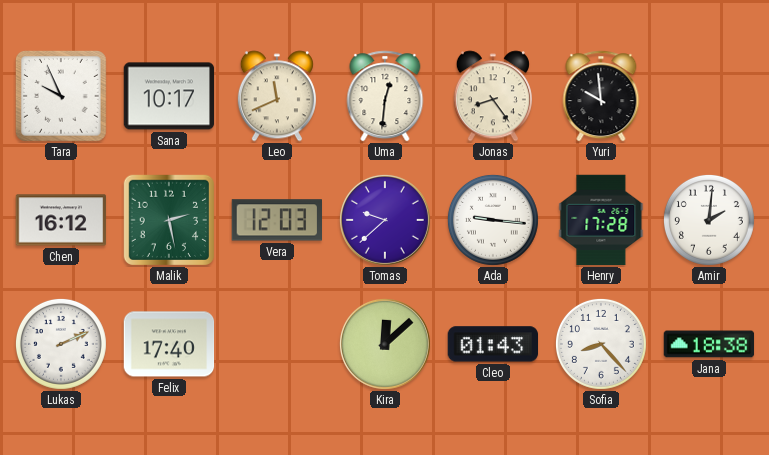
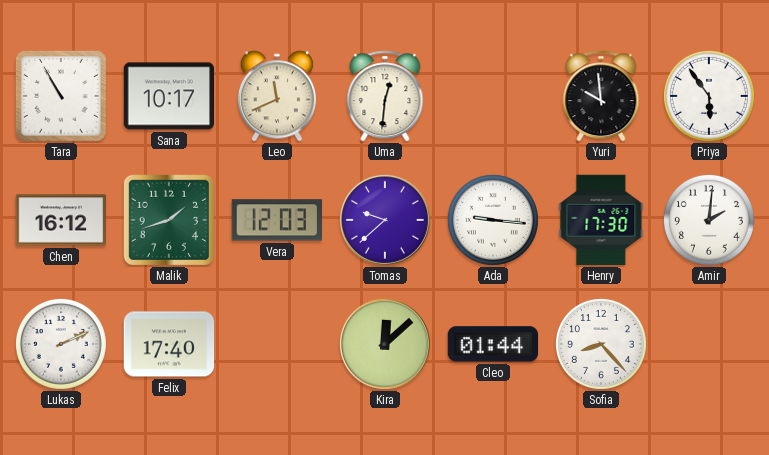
Tara: 9:56 -> 10:55
Jonas: 8:24 -> none
Priya: none -> 5:54
Malik: 2:28 -> 1:42
Henry: 17:28 -> 17:30
Cleo: 01:43 -> 01:44
Jana: 18:38 -> none
